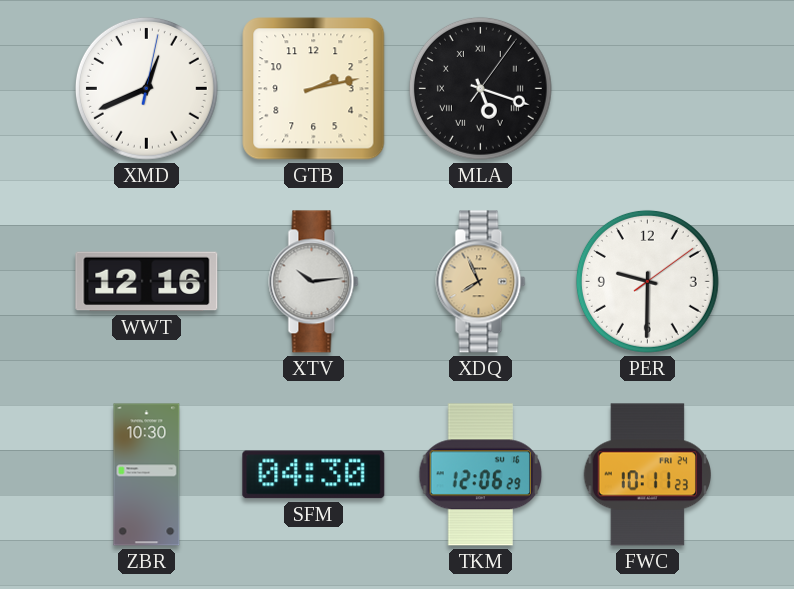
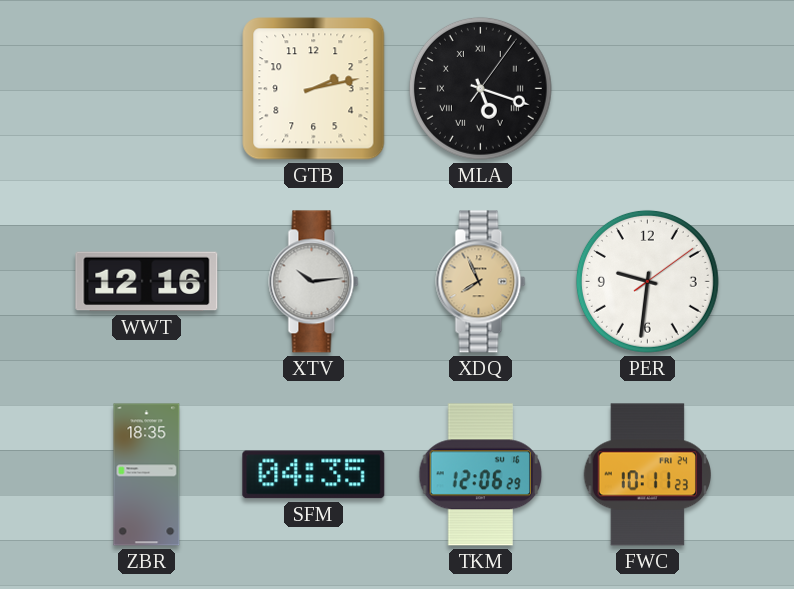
XMD: 12:41 -> none
PER: 9:30 -> 9:31
ZBR: 10:30 -> 18:35
SFM: 04:30 -> 04:35
